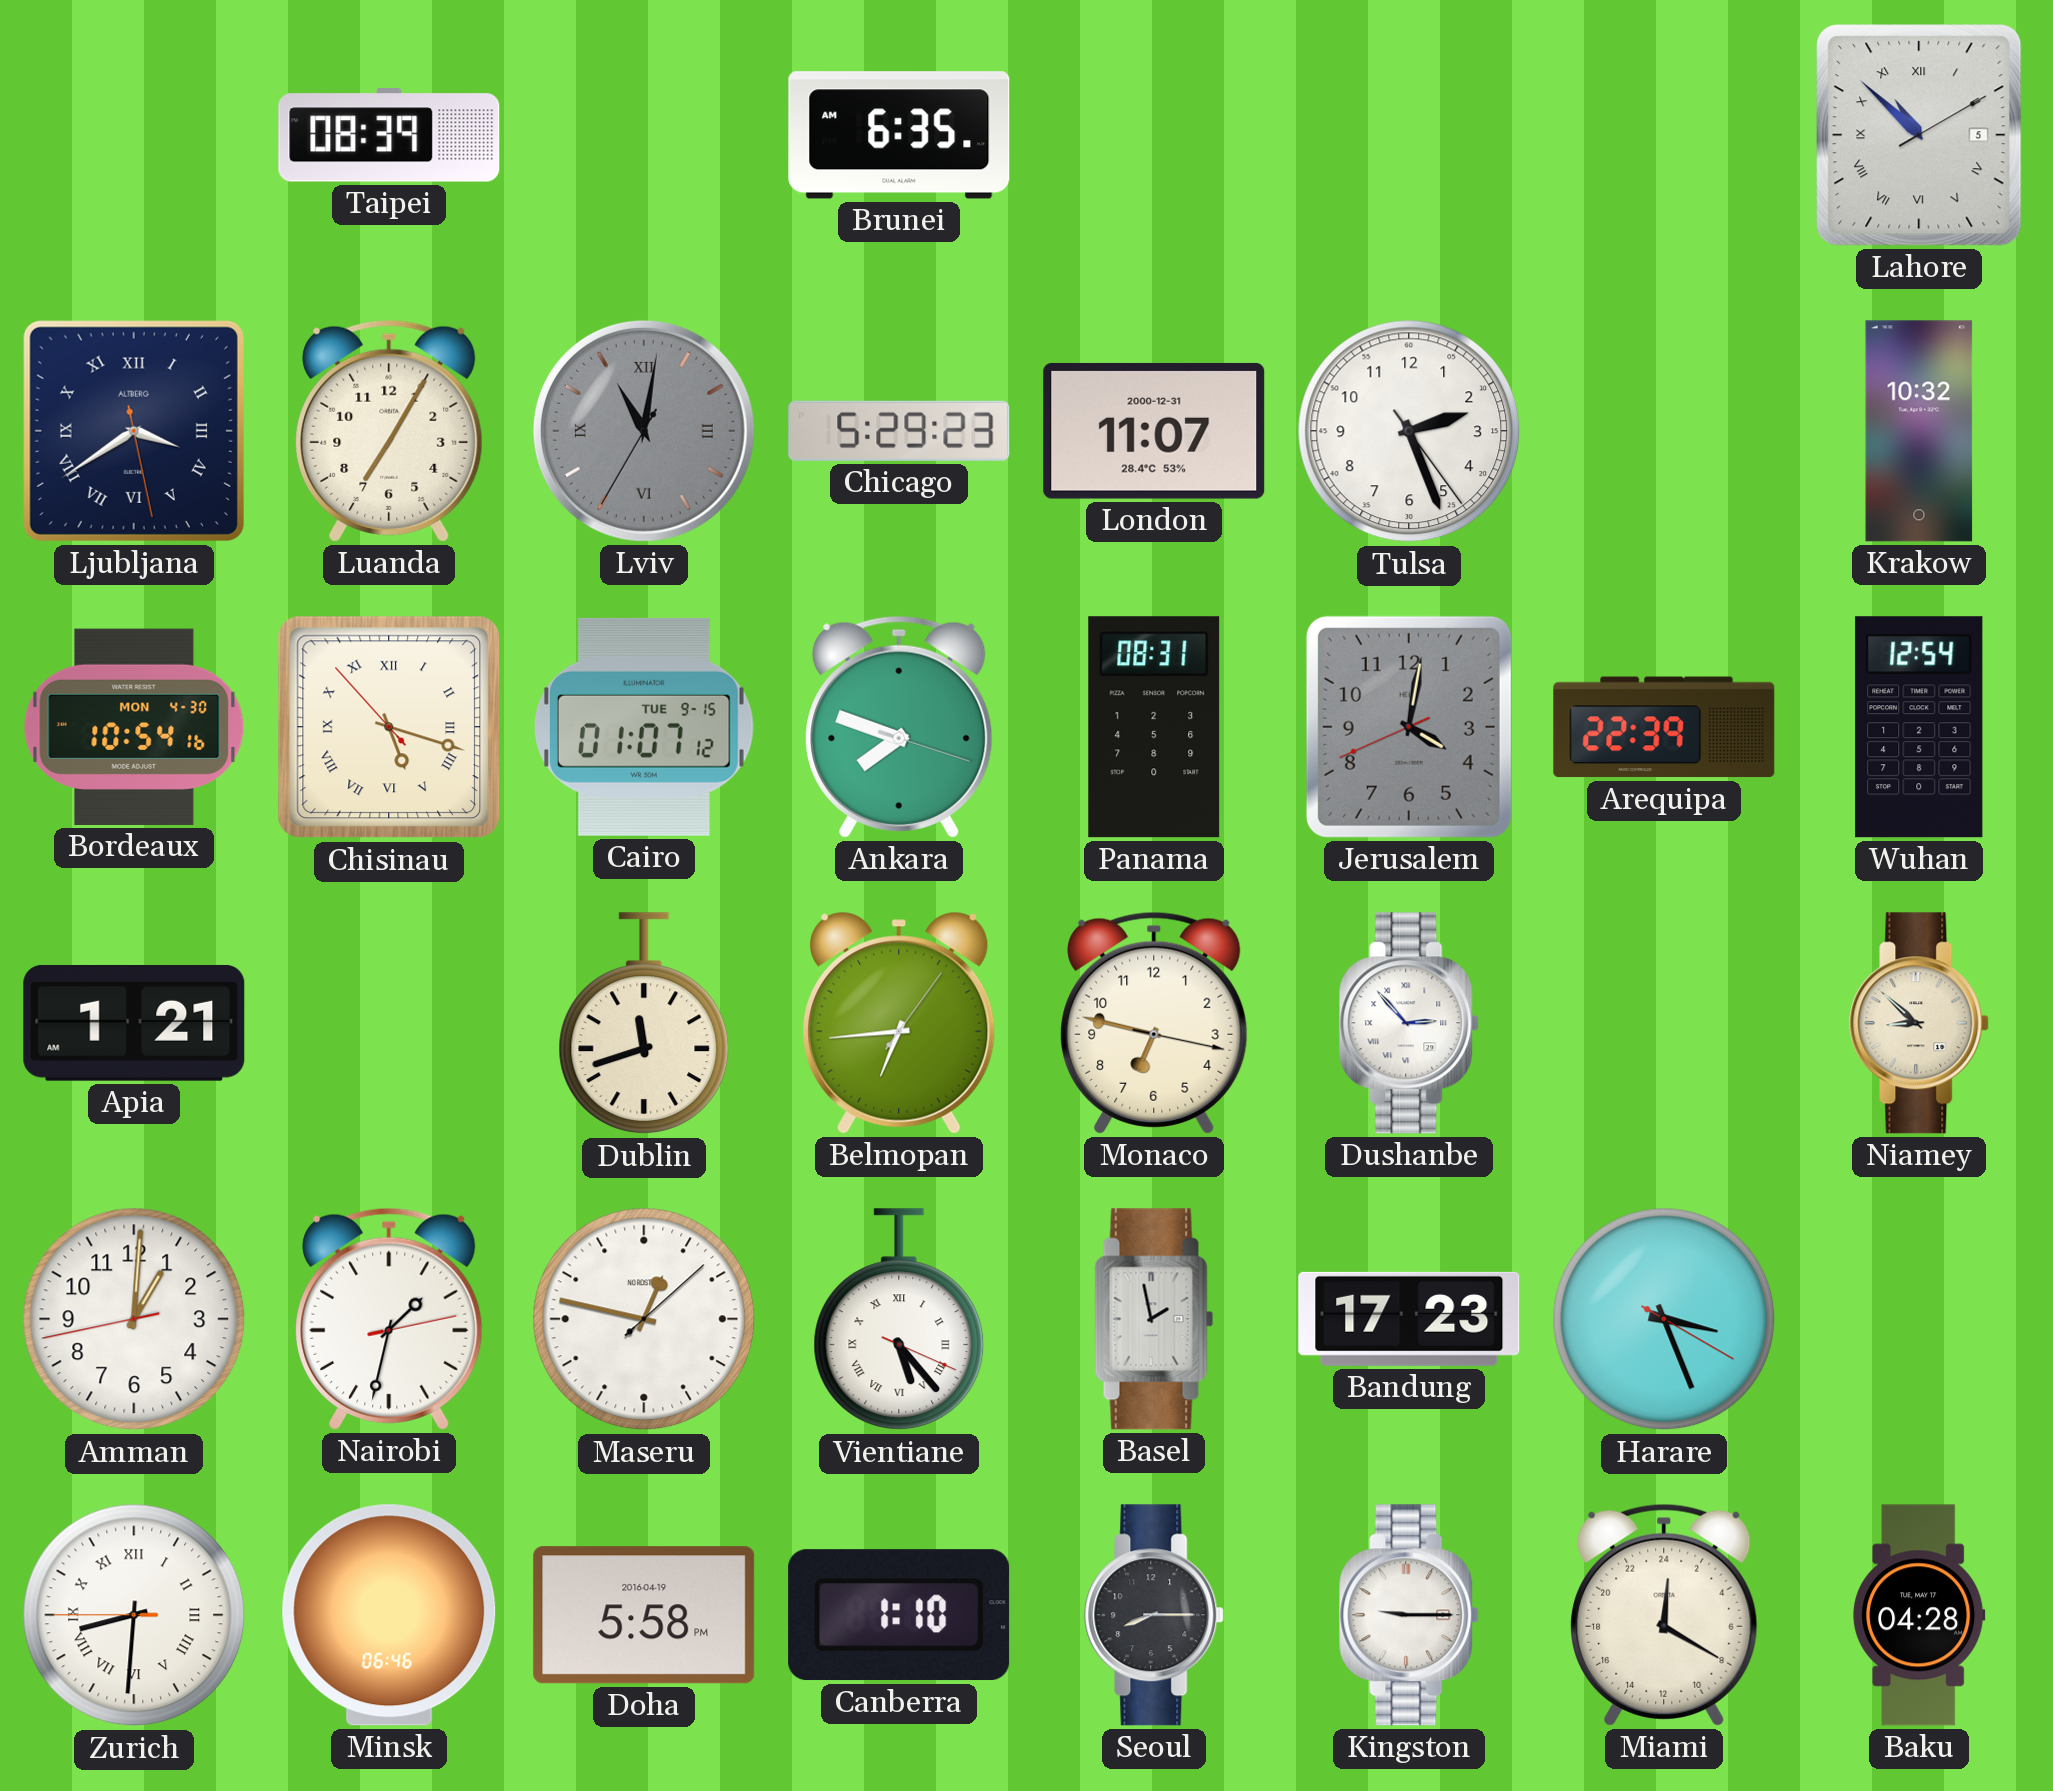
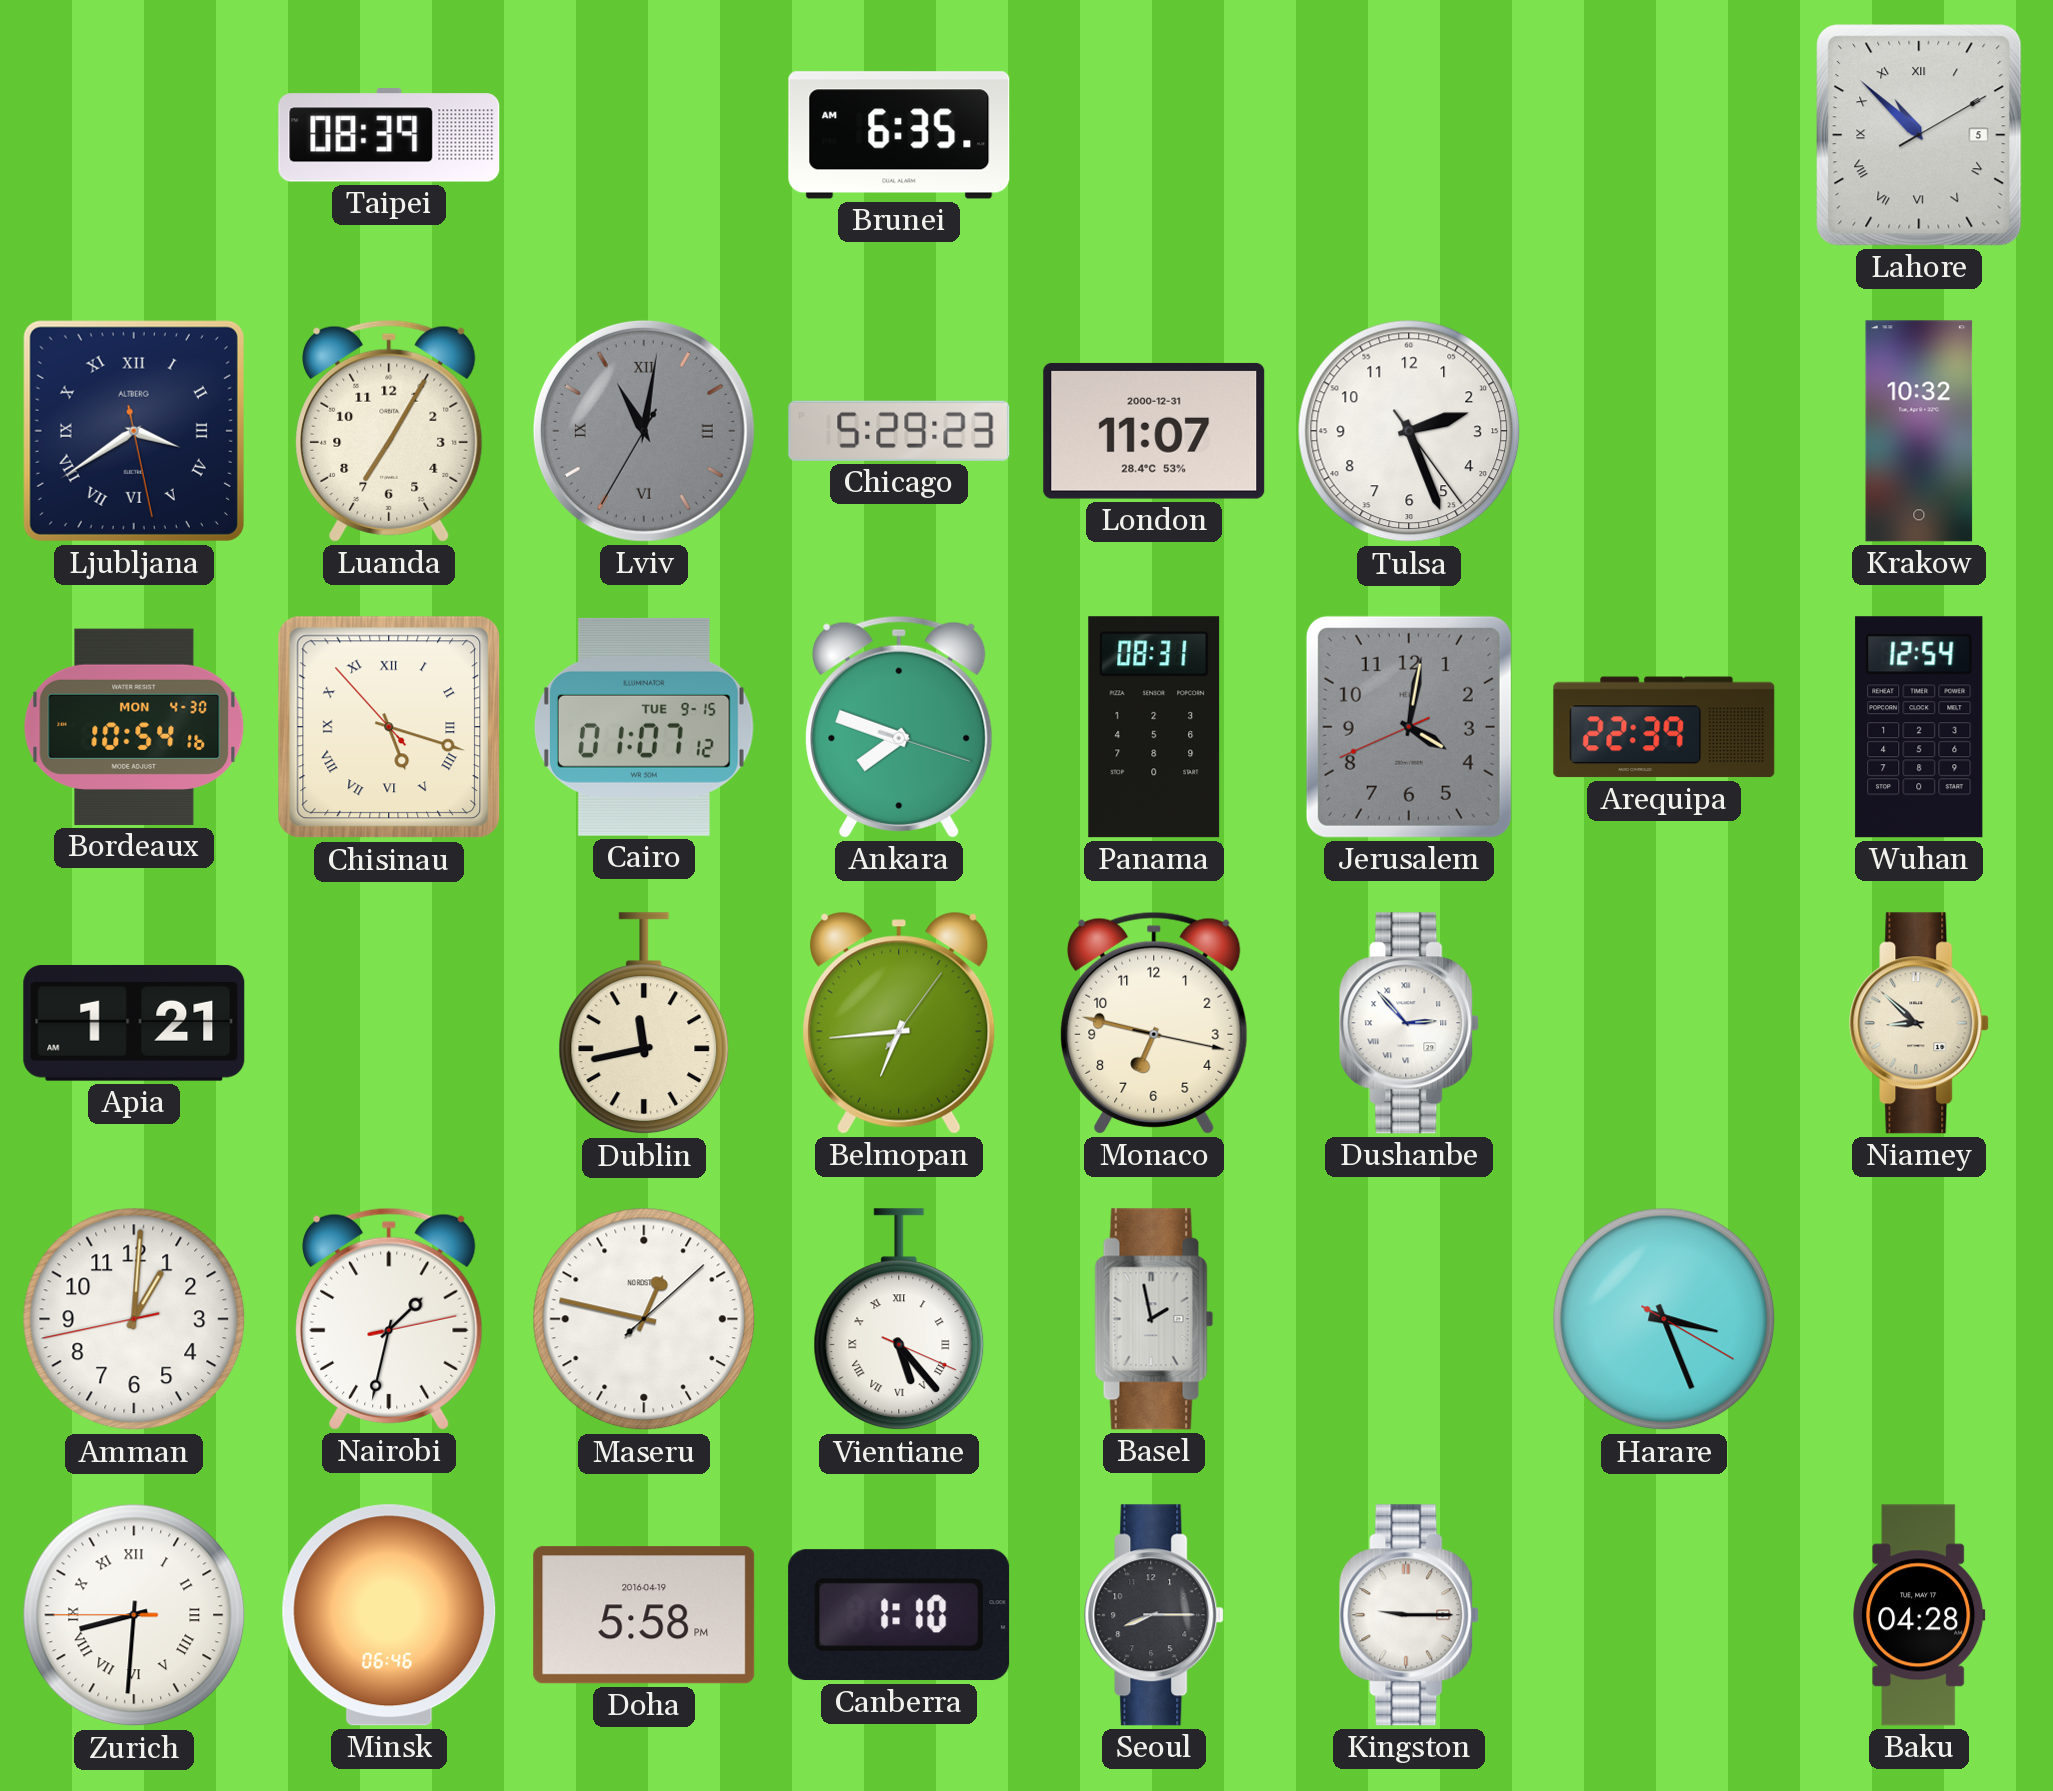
Dublin: 11:42 -> 11:43
Bandung: 17:23 -> none
Miami: 0:20 -> none
